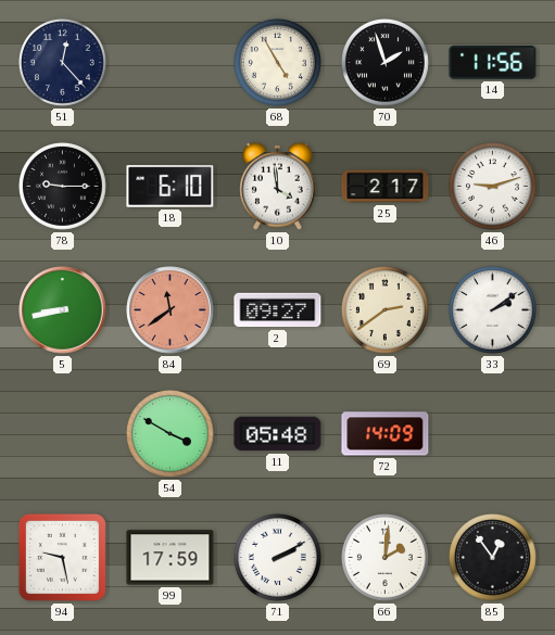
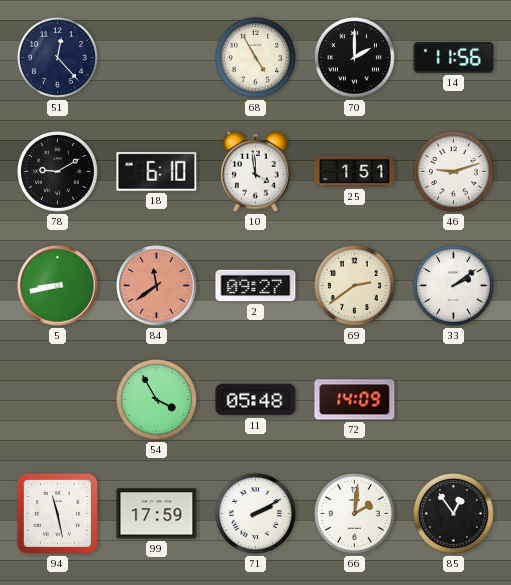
70: 1:57 -> 2:00
78: 9:15 -> 9:10
25: 2:17 -> 1:51
54: 3:50 -> 3:55
94: 9:28 -> 11:28
